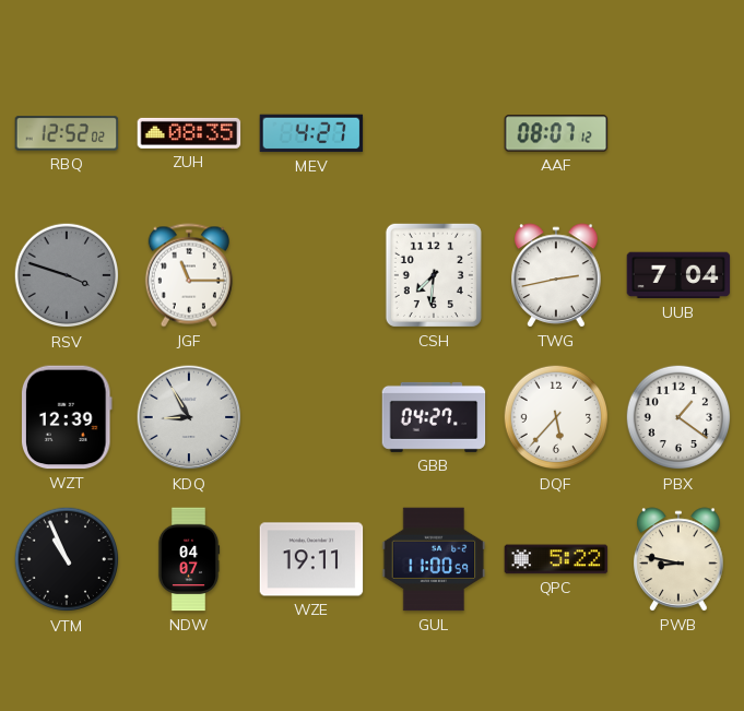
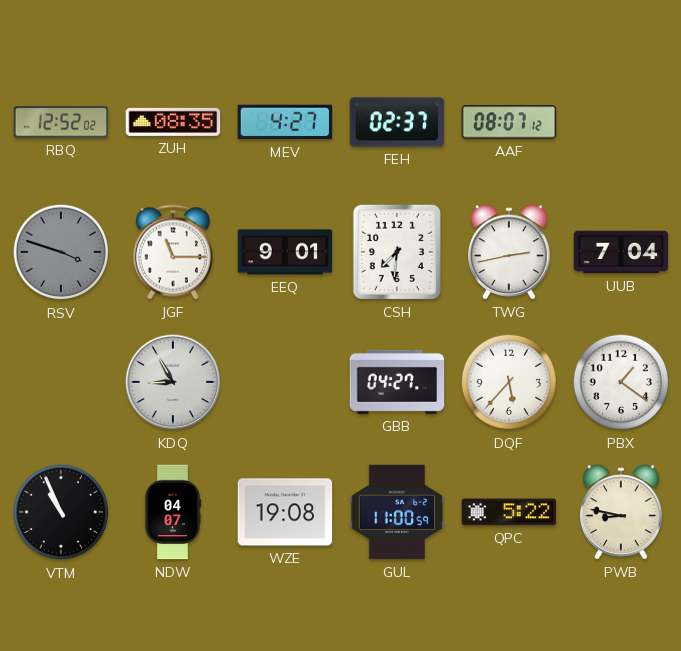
FEH: none -> 02:37
EEQ: none -> 9:01
WZT: 12:39 -> none
WZE: 19:11 -> 19:08
